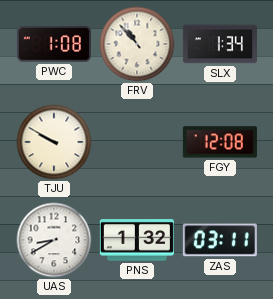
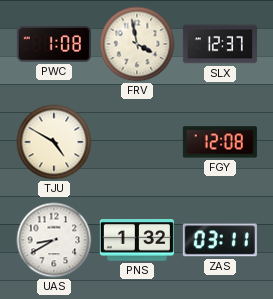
FRV: 10:53 -> 3:58
SLX: 1:34 -> 12:37
TJU: 9:50 -> 4:50
